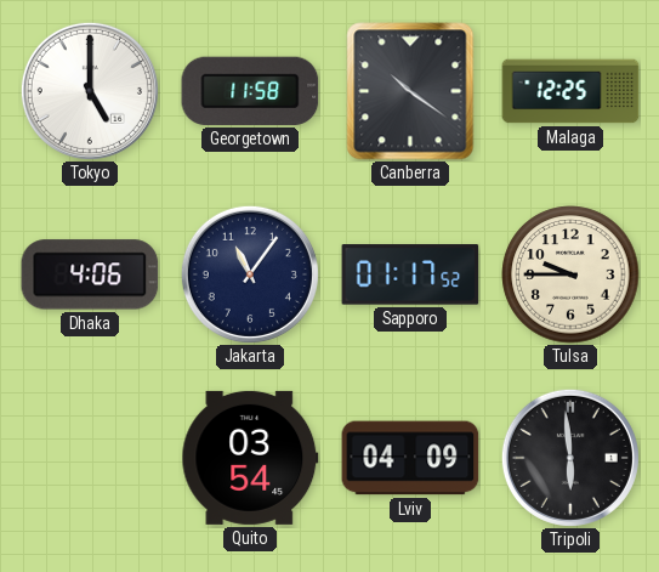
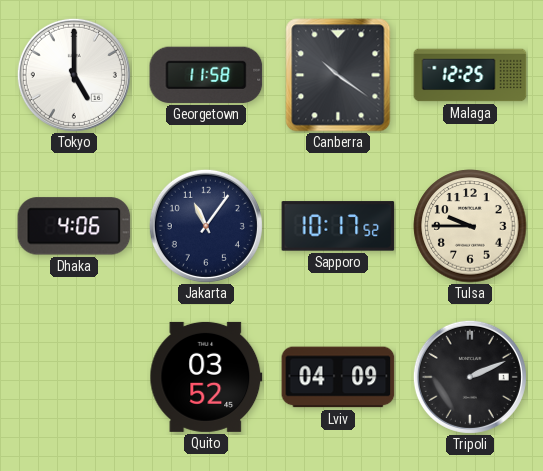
Sapporo: 01:17 -> 10:17
Quito: 03:54 -> 03:52
Tripoli: 5:59 -> 2:11
